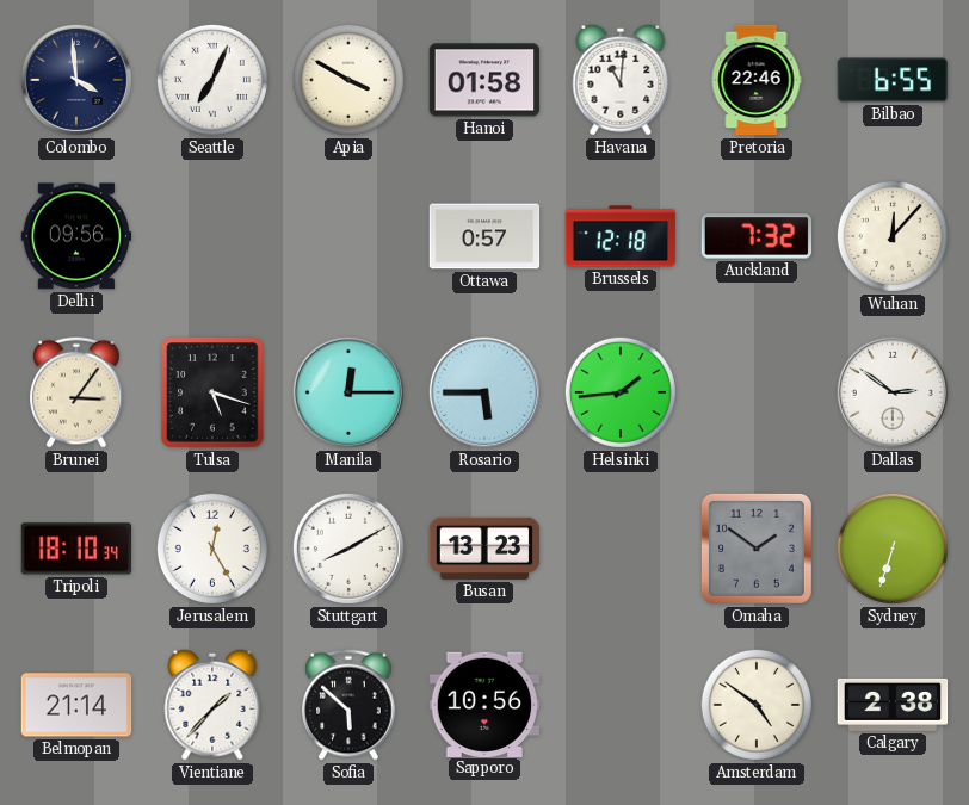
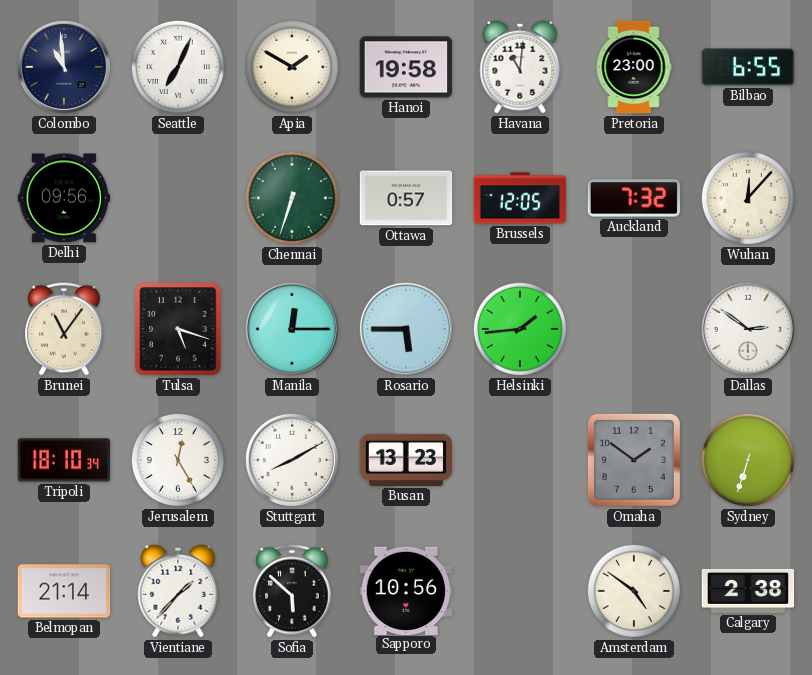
Colombo: 3:59 -> 10:59
Apia: 3:50 -> 1:50
Hanoi: 01:58 -> 19:58
Pretoria: 22:46 -> 23:00
Chennai: none -> 6:33
Brussels: 12:18 -> 12:05
Brunei: 3:06 -> 11:06
